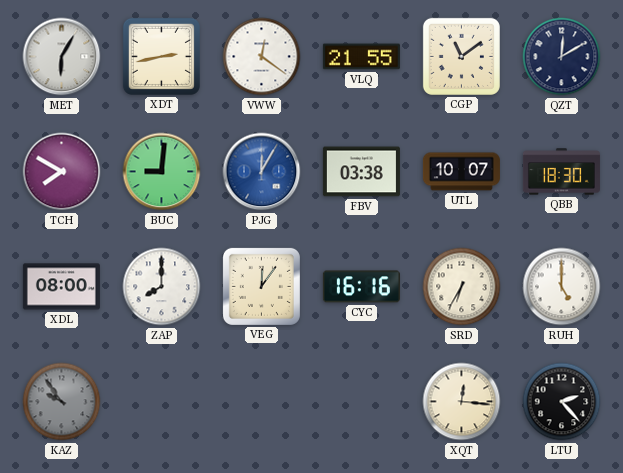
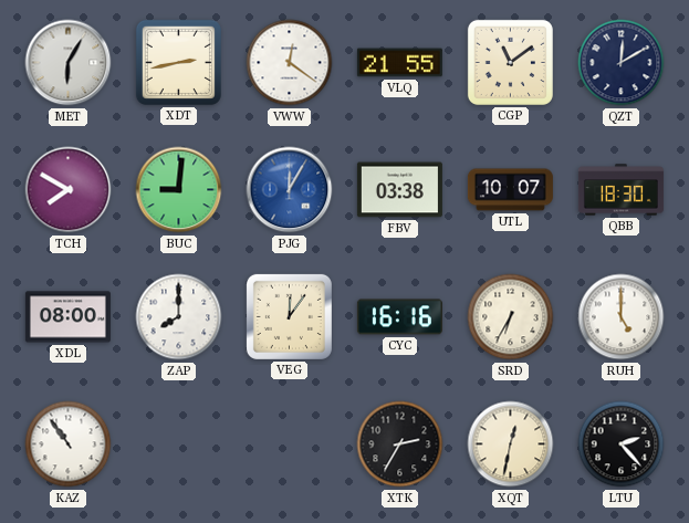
KAZ: 9:54 -> 10:54
KAZ dial: grey -> white
XTK: none -> 2:35
XQT: 12:16 -> 12:32
